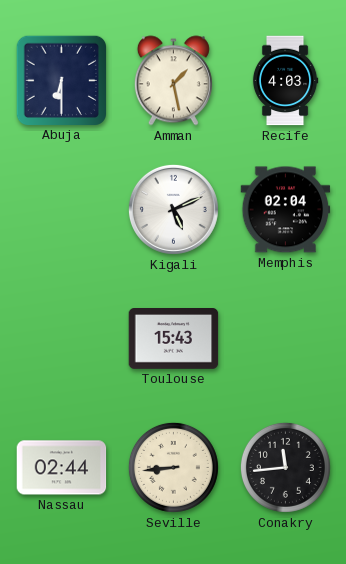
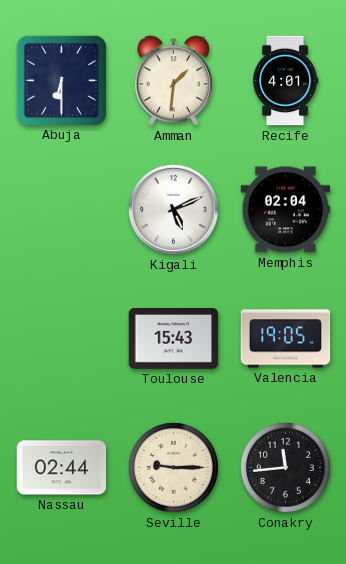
Amman: 1:28 -> 1:31
Recife: 4:03 -> 4:01
Valencia: none -> 19:05
Seville: 8:44 -> 9:15
